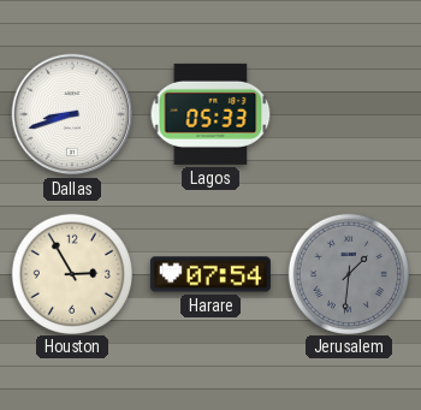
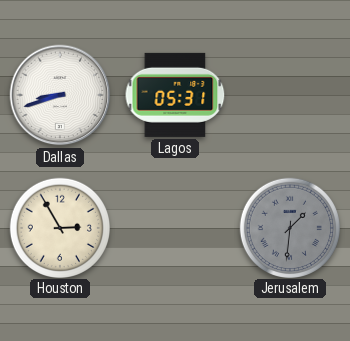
Lagos: 05:33 -> 05:31
Harare: 07:54 -> none
